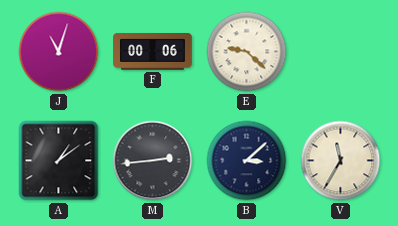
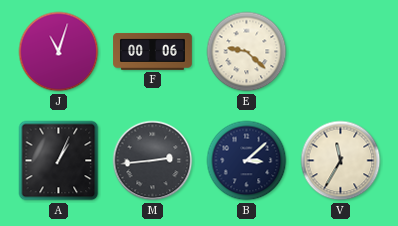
A: 1:09 -> 1:04
